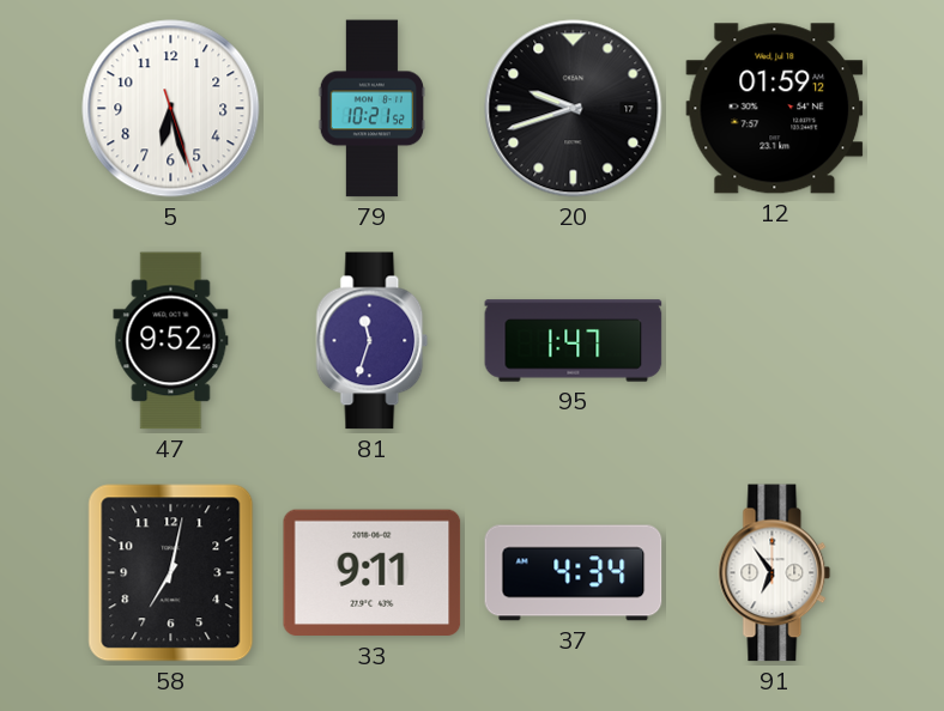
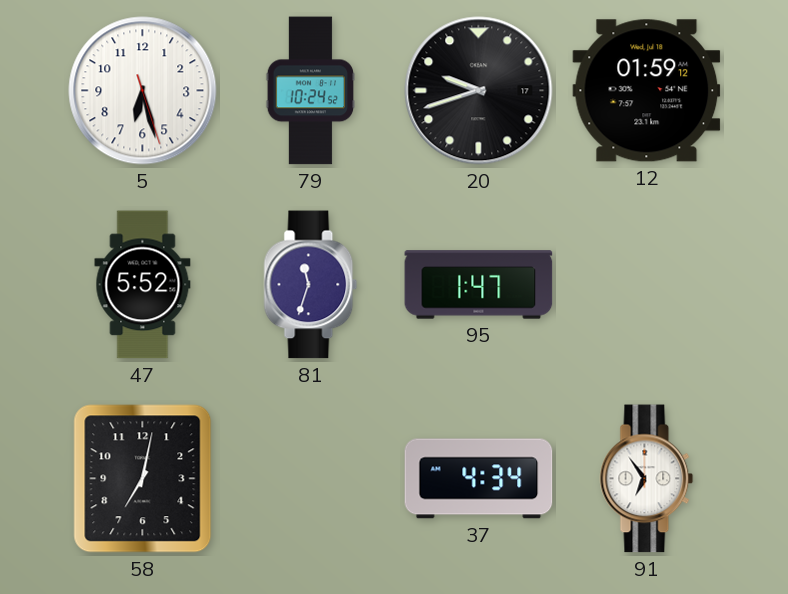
79: 10:21 -> 10:24
47: 9:52 -> 5:52
33: 9:11 -> none
